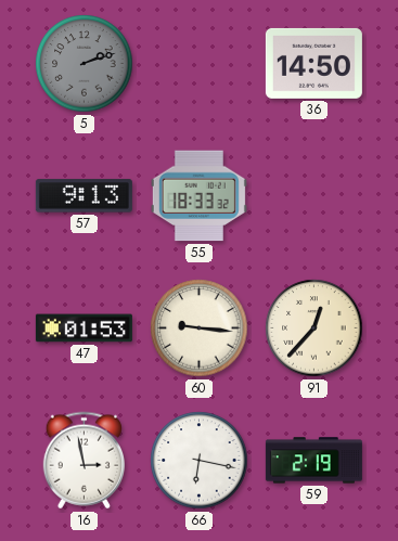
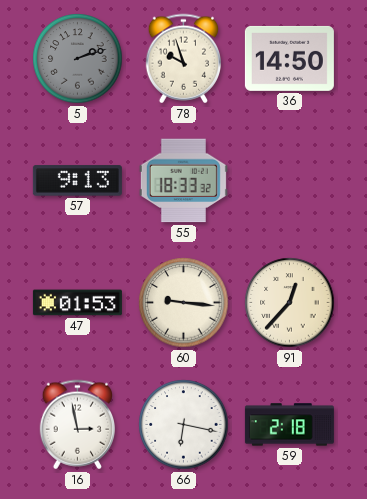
78: none -> 9:57
59: 2:19 -> 2:18
